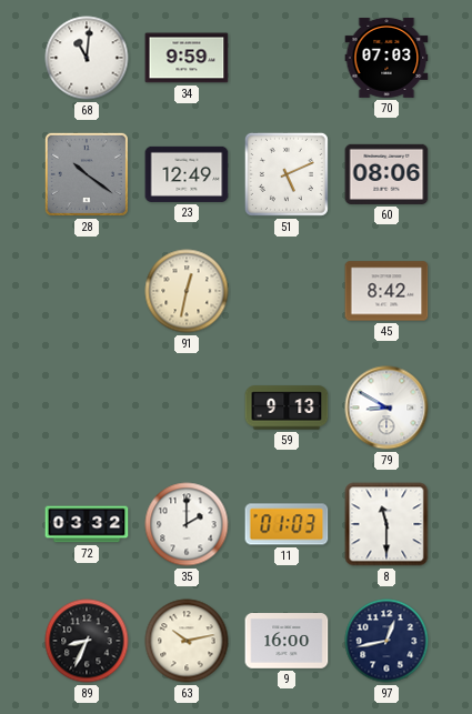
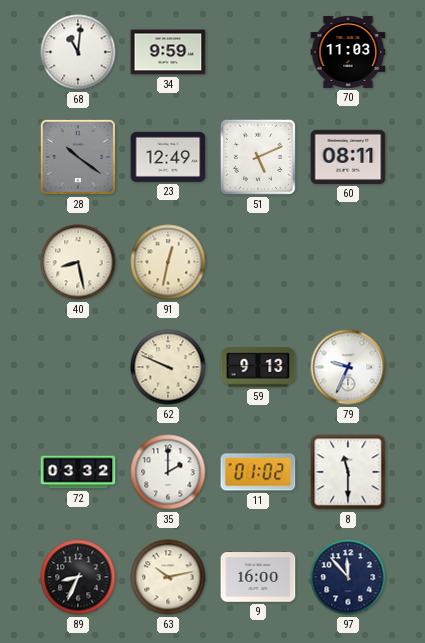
70: 07:03 -> 11:03
60: 08:06 -> 08:11
40: none -> 8:28
45: 8:42 -> none
62: none -> 9:49
79: 8:50 -> 9:34
11: 01:03 -> 01:02
97: 12:43 -> 11:53
